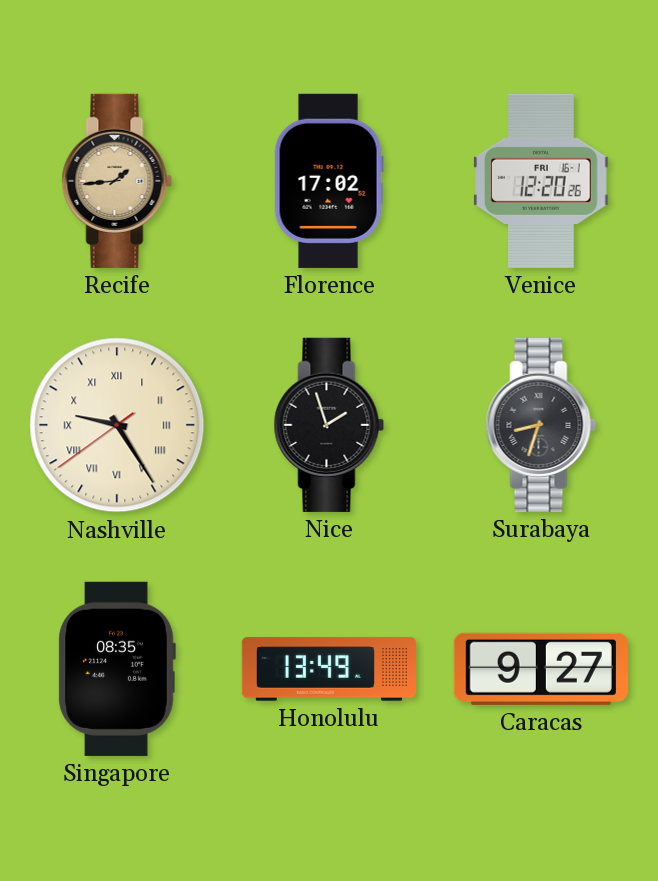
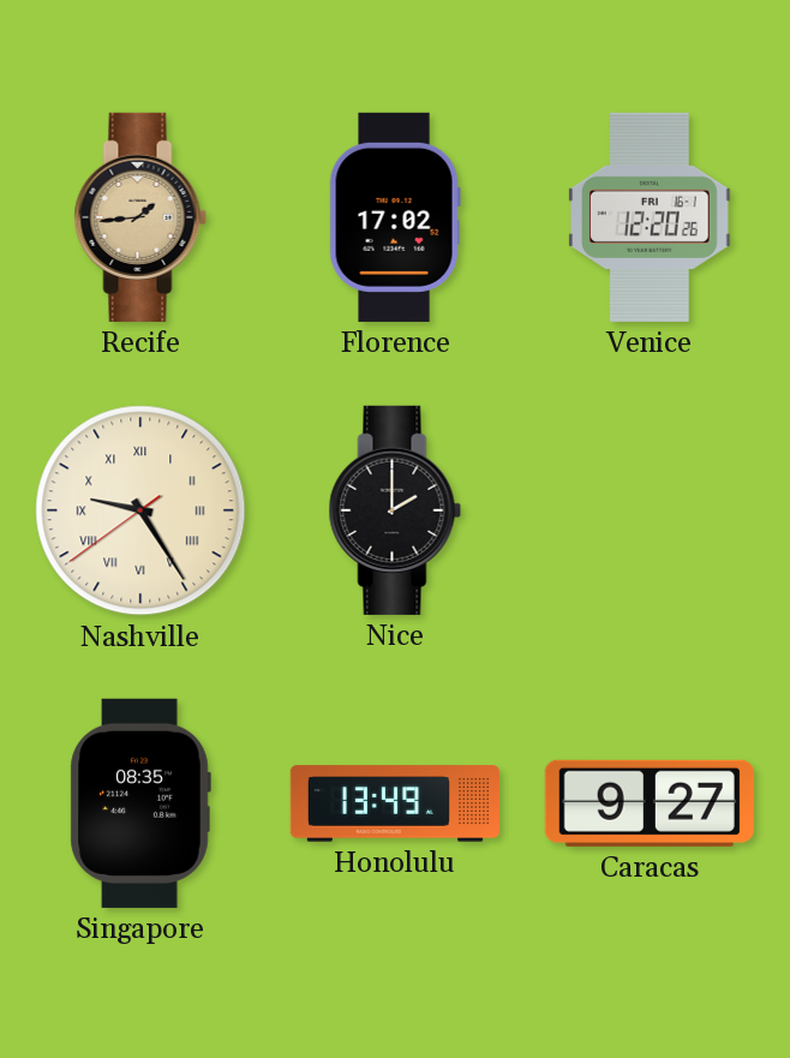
Nice: 1:57 -> 2:00
Surabaya: 8:33 -> none
